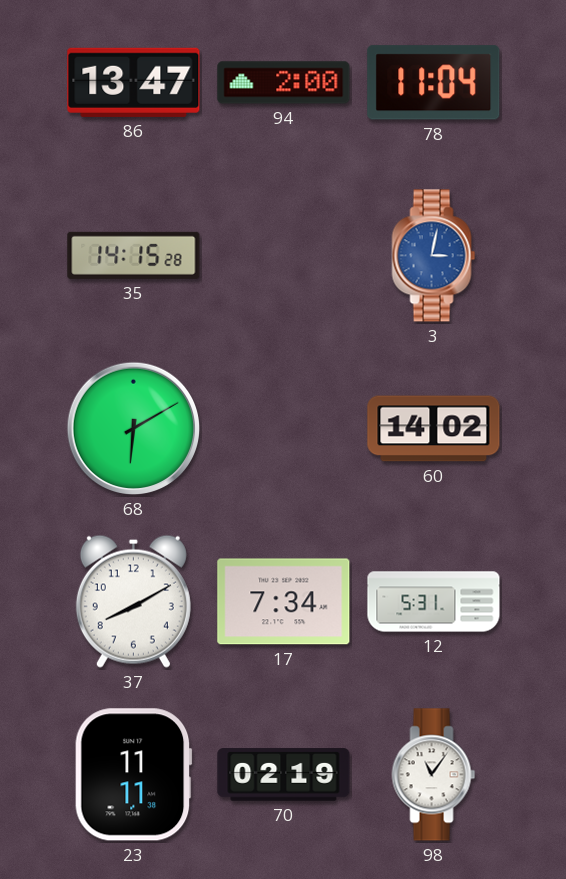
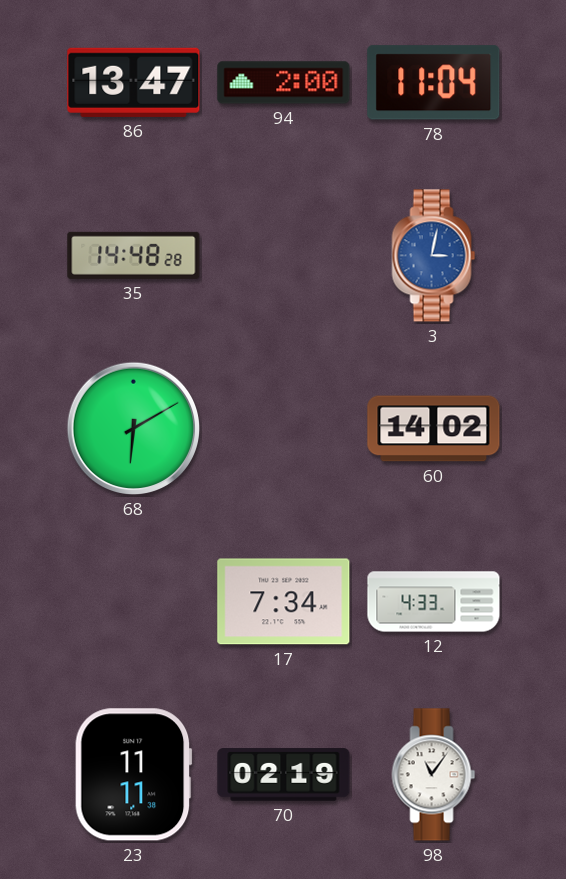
35: 14:15 -> 14:48
37: 8:10 -> none
12: 5:31 -> 4:33
